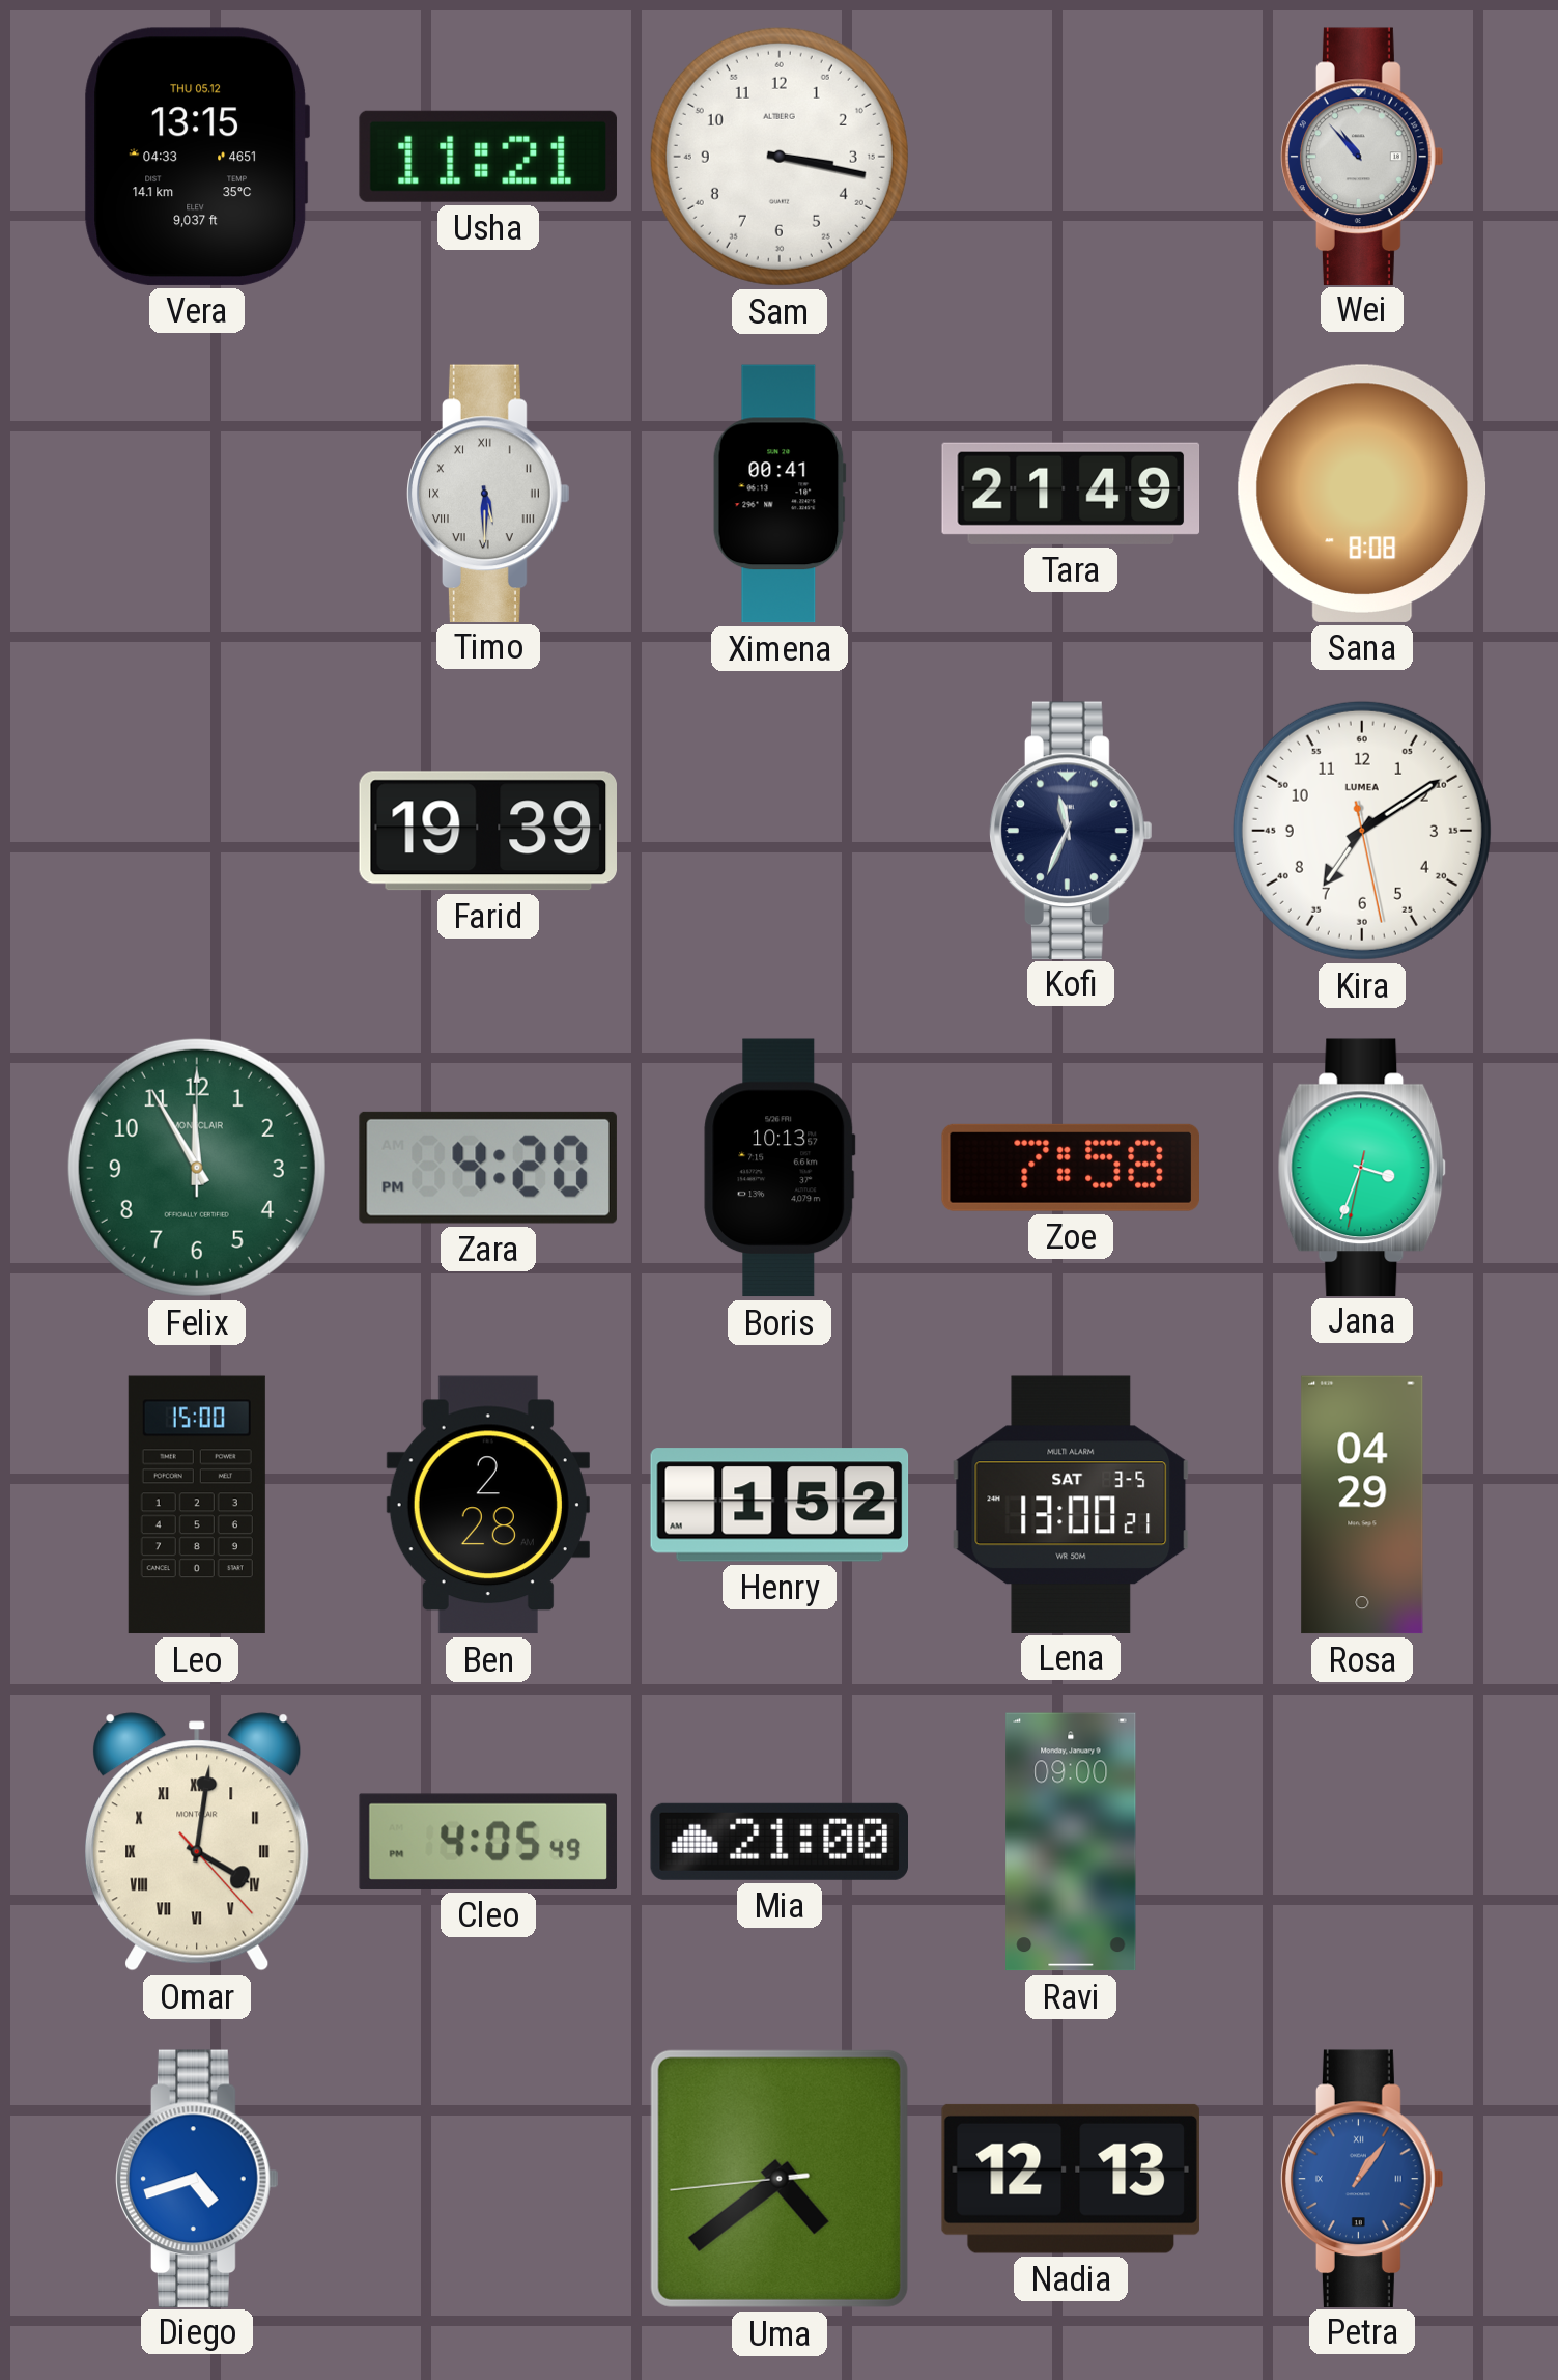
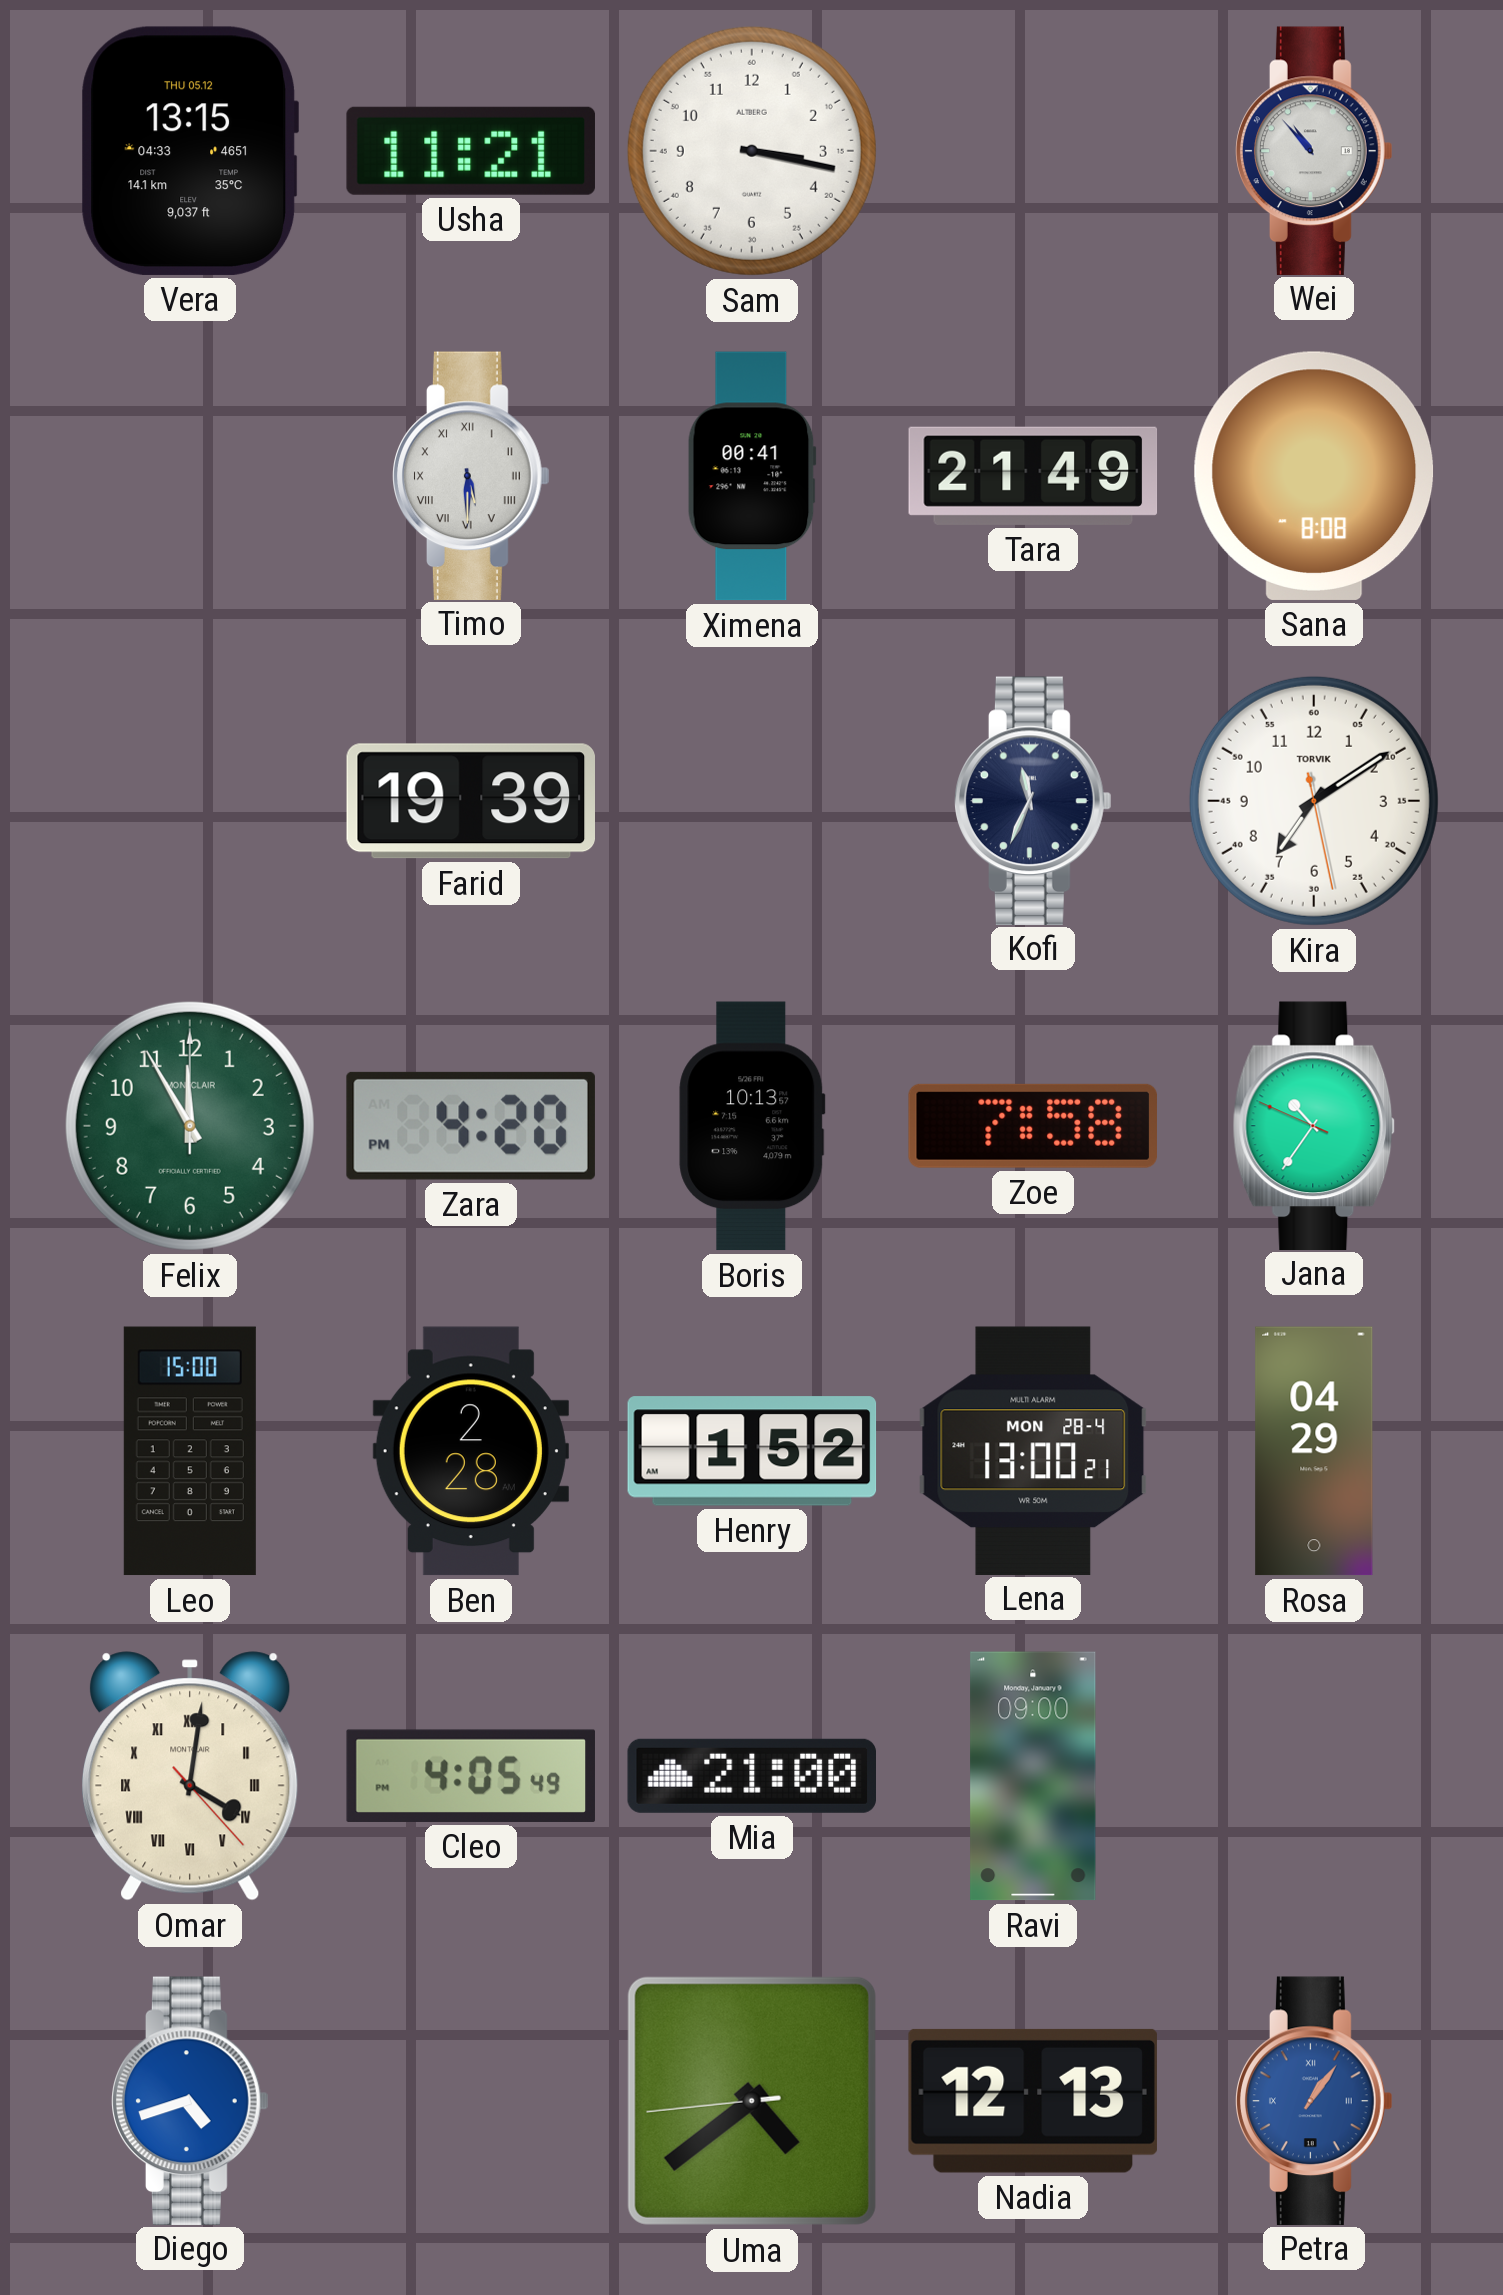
Kira brand: LUMEA -> TORVIK
Jana: 3:33 -> 10:35
Lena date: SAT 3-5 -> MON 28-4
